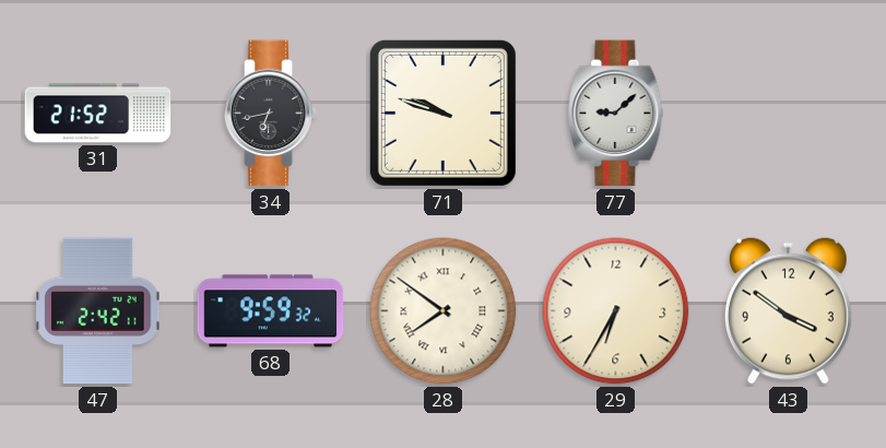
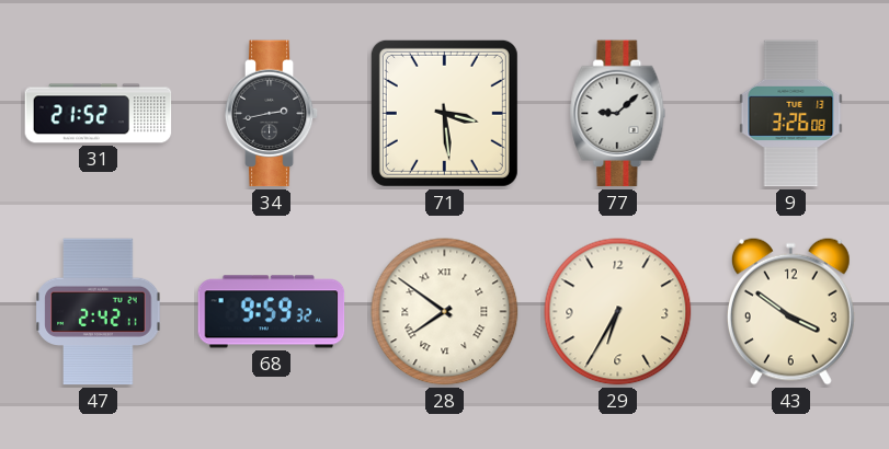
34: 6:43 -> 2:43
71: 9:48 -> 3:29
9: none -> 3:26
